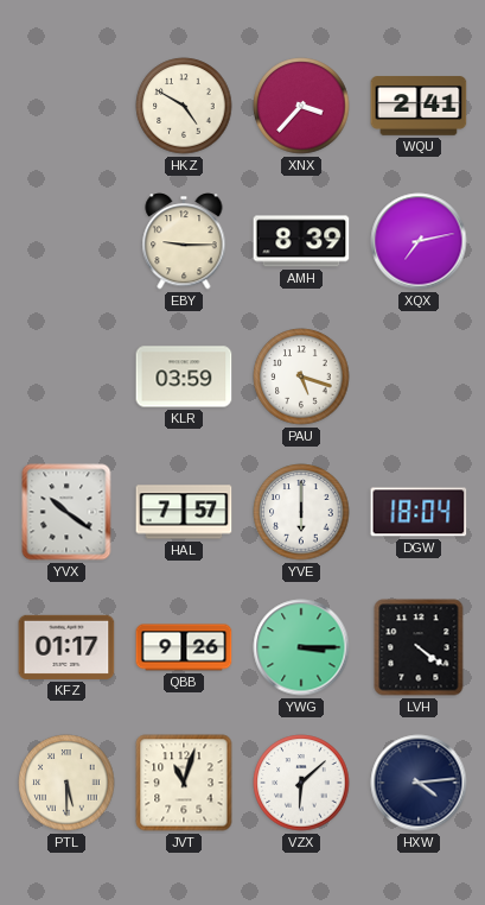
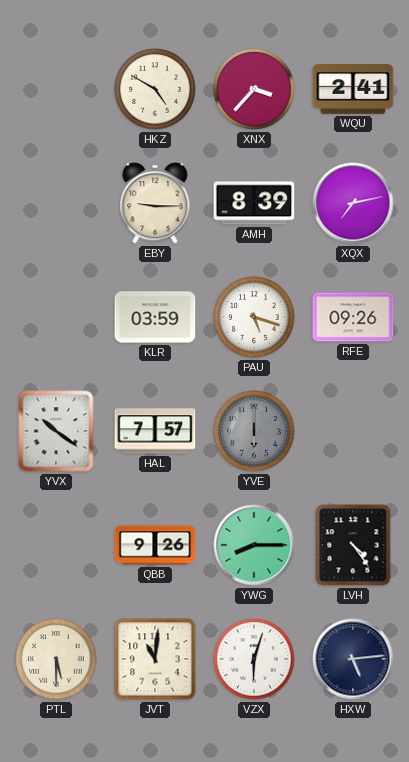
RFE: none -> 09:26
YVE dial: white -> grey
DGW: 18:04 -> none
KFZ: 01:17 -> none
YWG: 3:15 -> 8:15
LVH: 4:21 -> 4:24
JVT: 11:03 -> 11:01
VZX: 6:08 -> 6:03
HXW: 4:14 -> 5:14
